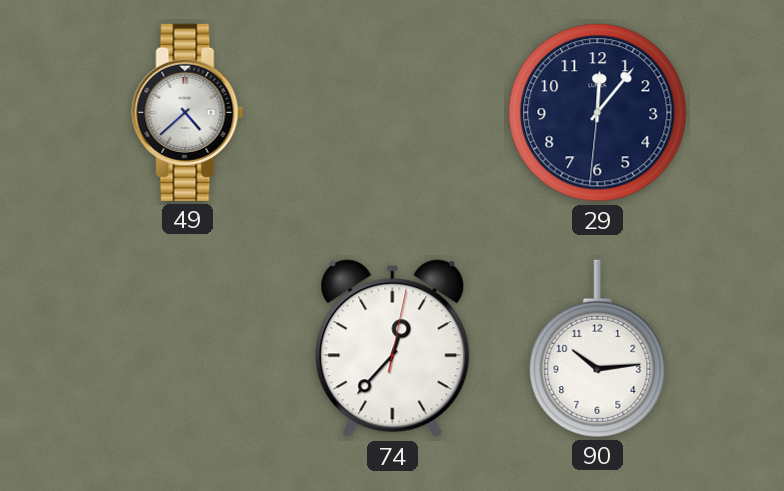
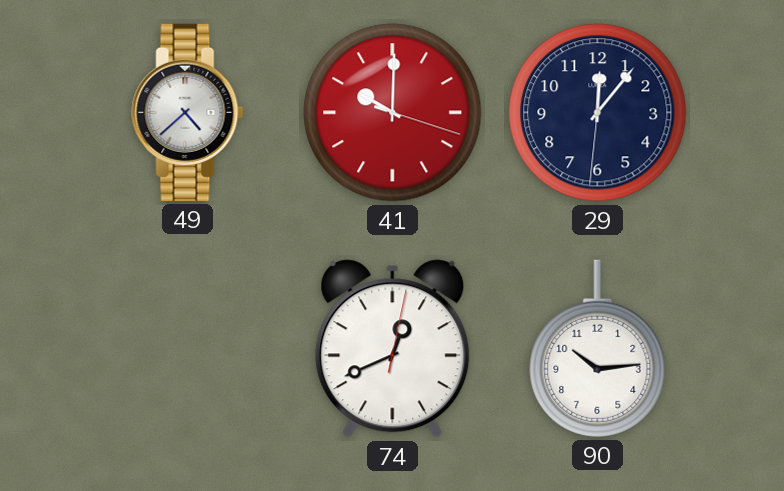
41: none -> 10:00
74: 12:37 -> 12:41
